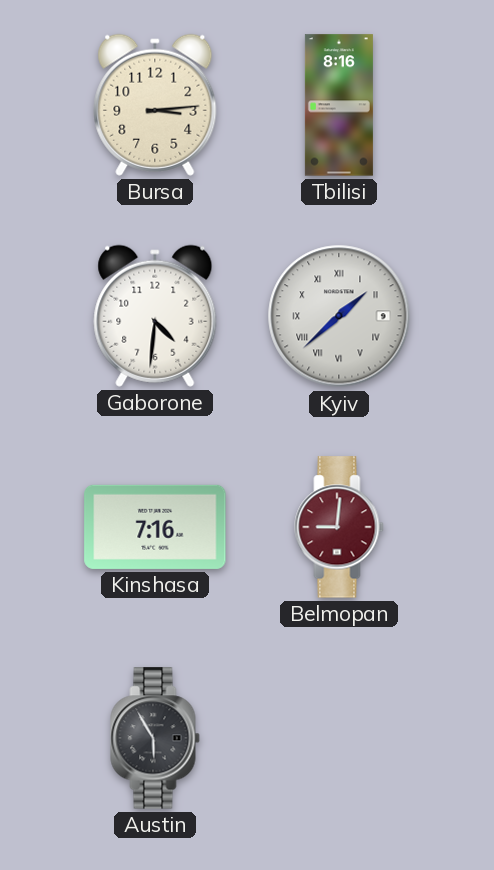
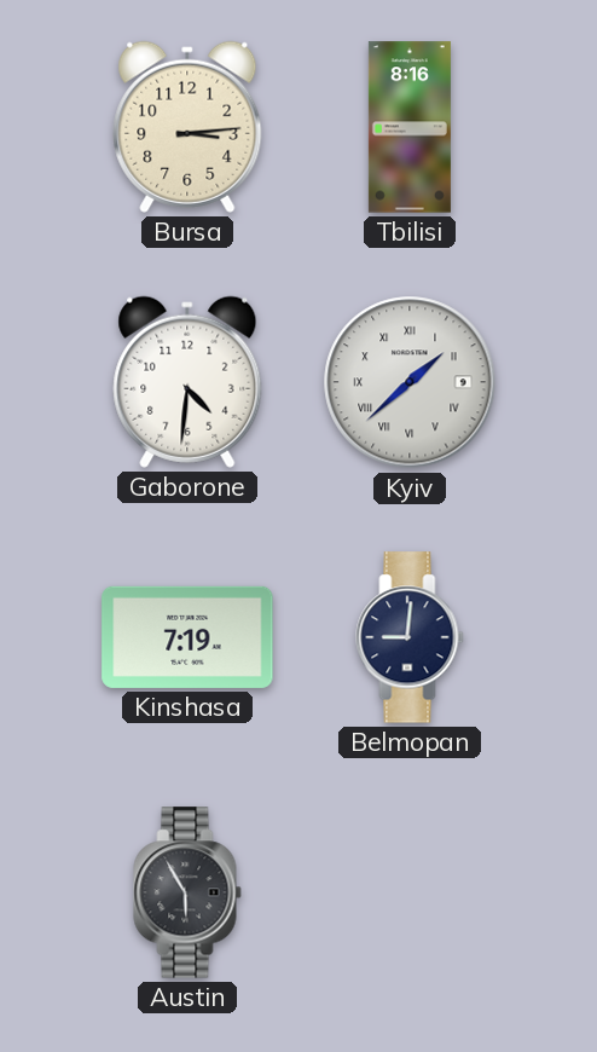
Kinshasa: 7:16 -> 7:19
Belmopan dial: burgundy -> navy
